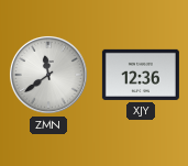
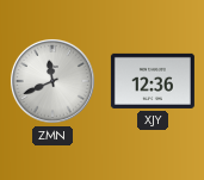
ZMN: 11:39 -> 11:41
